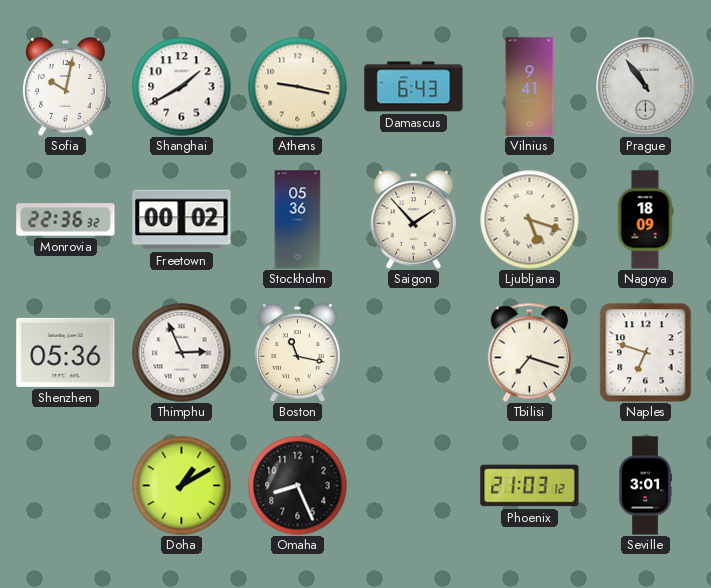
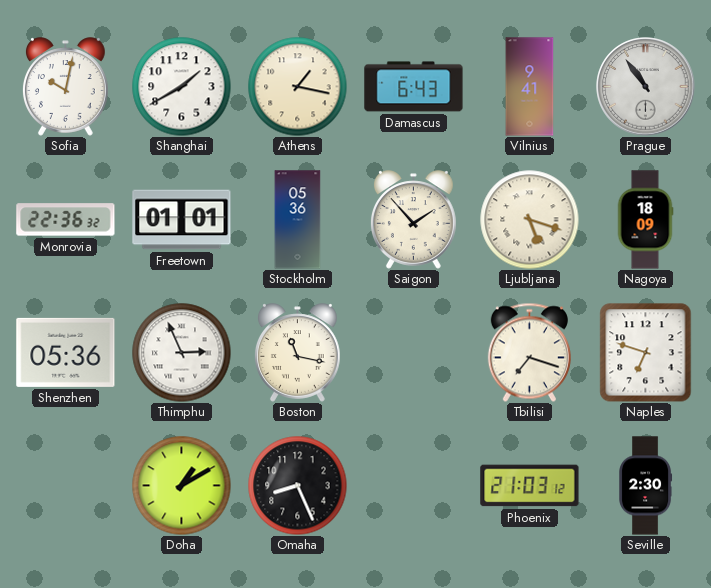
Athens: 9:17 -> 1:17
Freetown: 00:02 -> 01:01
Seville: 3:01 -> 2:30
